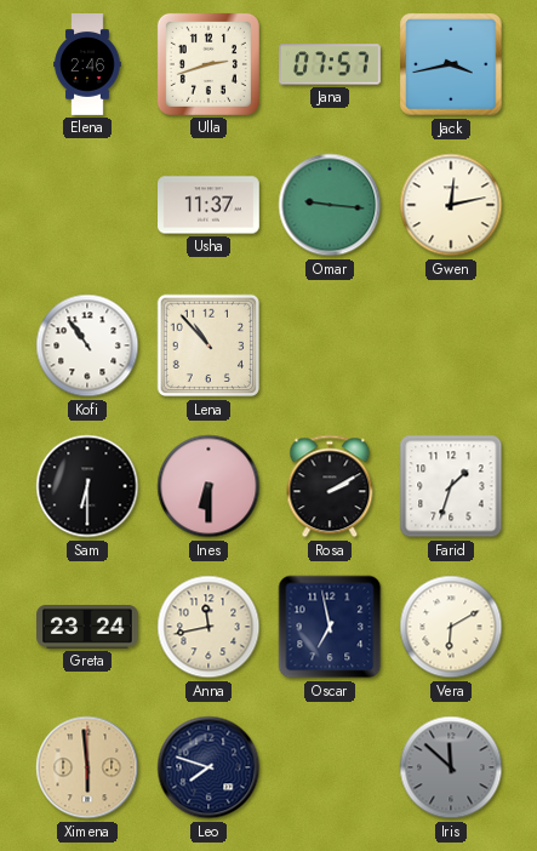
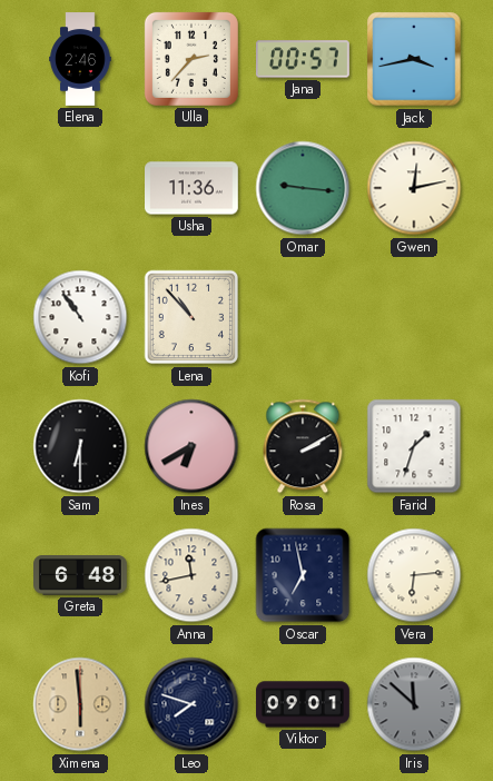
Ulla: 2:42 -> 2:37
Jana: 07:57 -> 00:57
Usha: 11:37 -> 11:36
Ines: 6:30 -> 6:40
Greta: 23:24 -> 6:48
Vera: 6:10 -> 6:14
Viktor: none -> 09:01
